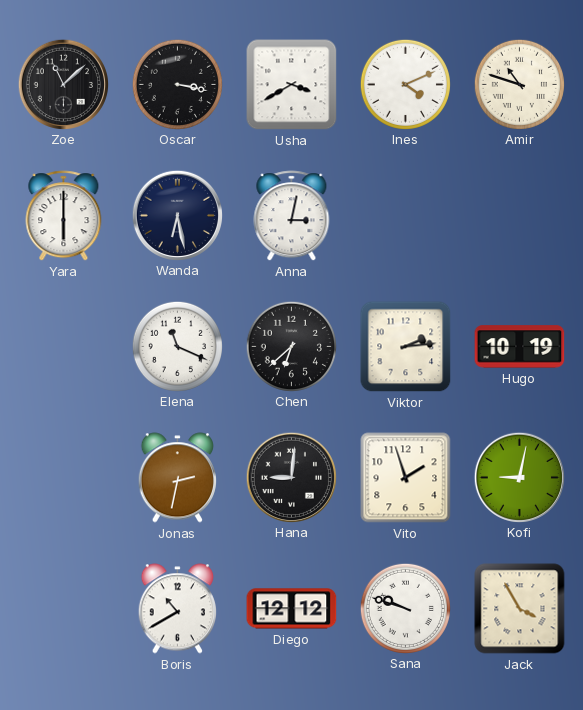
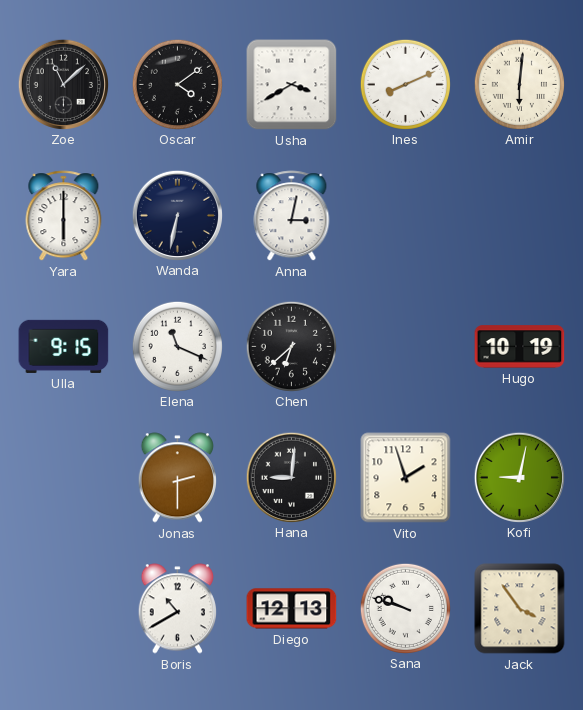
Oscar: 3:17 -> 4:09
Ines: 4:11 -> 8:11
Amir: 10:48 -> 6:01
Wanda: 6:28 -> 6:32
Ulla: none -> 9:15
Viktor: 2:14 -> none
Jonas: 2:32 -> 2:30
Diego: 12:12 -> 12:13
Jack: 3:55 -> 3:54
